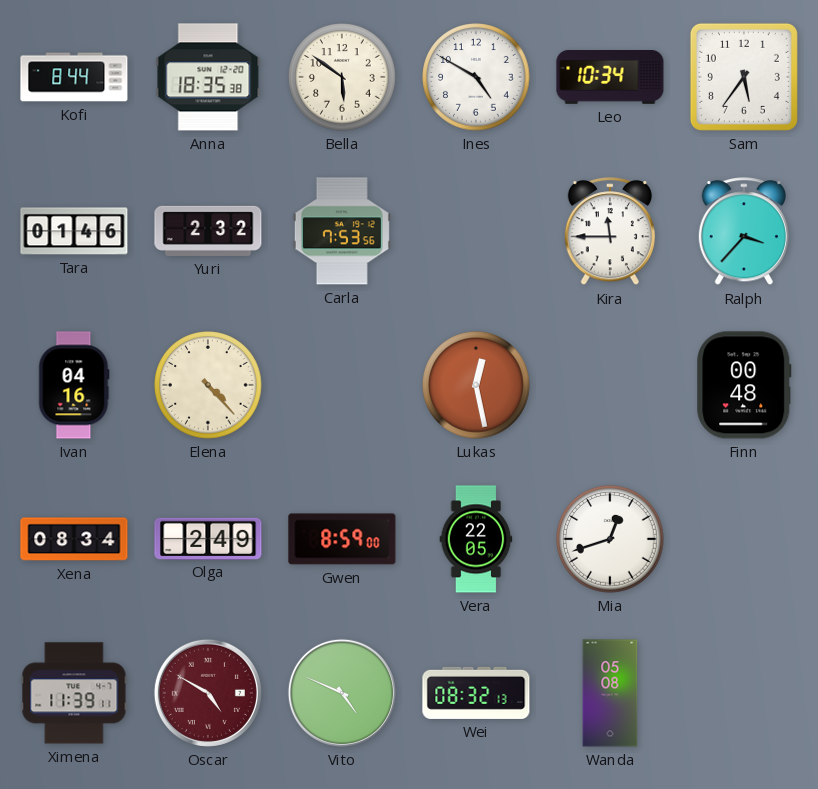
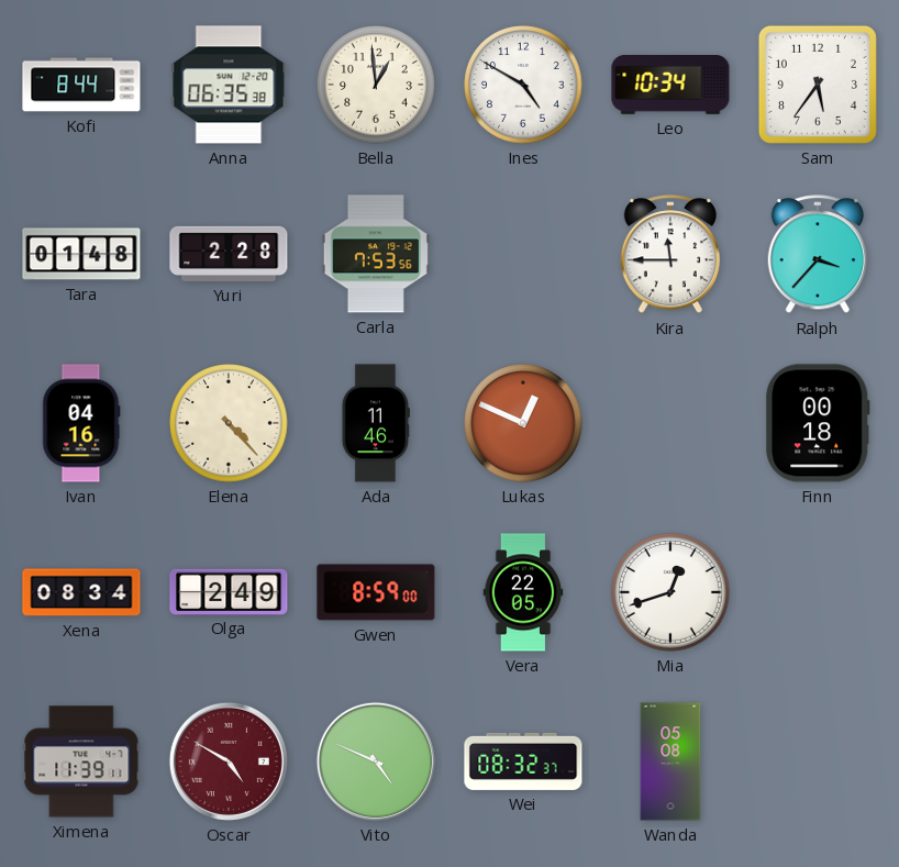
Anna: 18:35 -> 06:35
Bella: 5:51 -> 12:59
Tara: 01:46 -> 01:48
Yuri: 2:32 -> 2:28
Ada: none -> 11:46
Lukas: 12:28 -> 12:49
Finn: 00:48 -> 00:18
Wei: 08:32:13 -> 08:32:37
